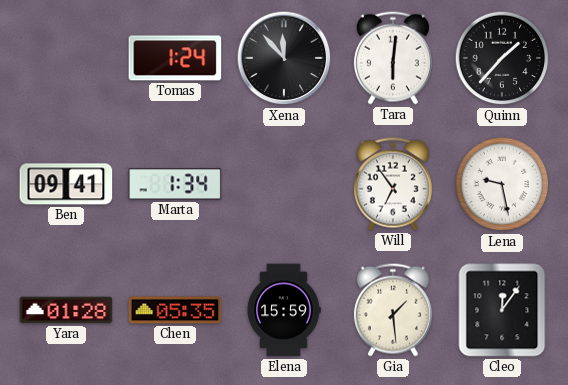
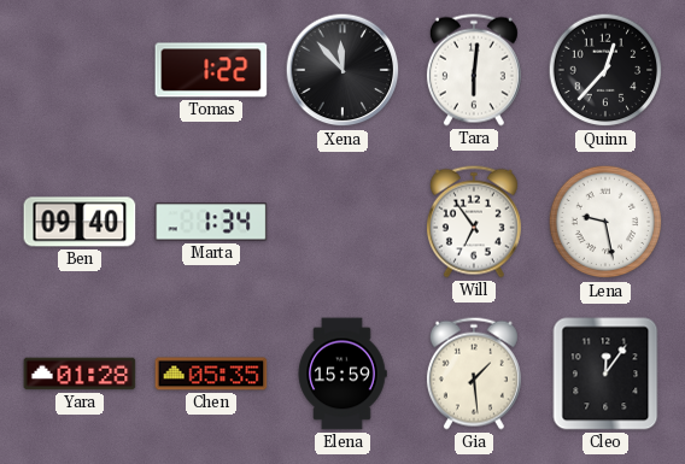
Tomas: 1:24 -> 1:22
Quinn: 1:37 -> 12:37
Ben: 09:41 -> 09:40
